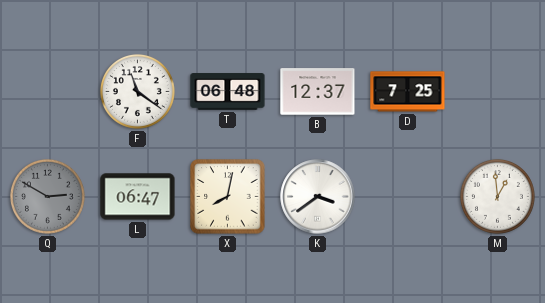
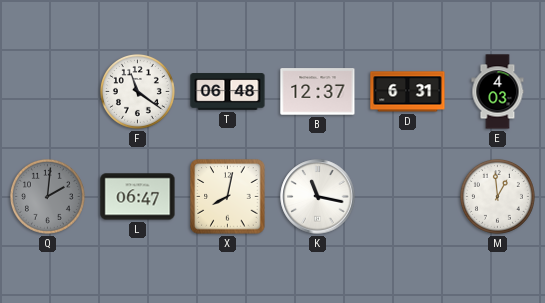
D: 7:25 -> 6:31
E: none -> 4:03
Q: 2:50 -> 2:01
K: 3:39 -> 11:17
